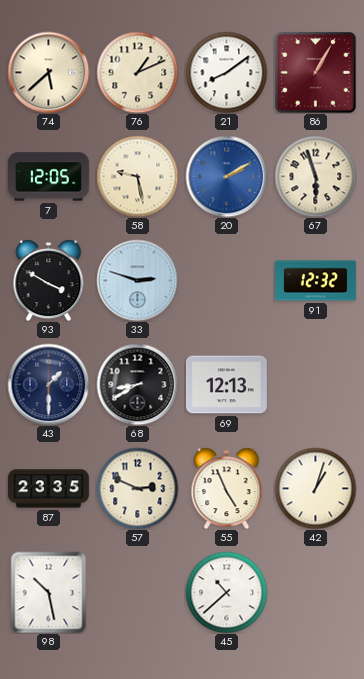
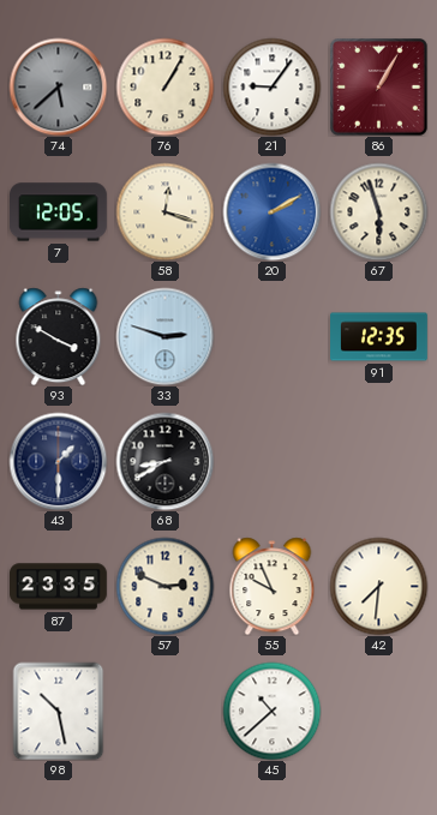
74 dial: cream -> grey
76: 1:11 -> 1:05
21: 8:09 -> 9:06
58: 9:28 -> 12:18
91: 12:32 -> 12:35
69: 12:13 -> none
55: 4:56 -> 9:56
42: 1:03 -> 7:31
